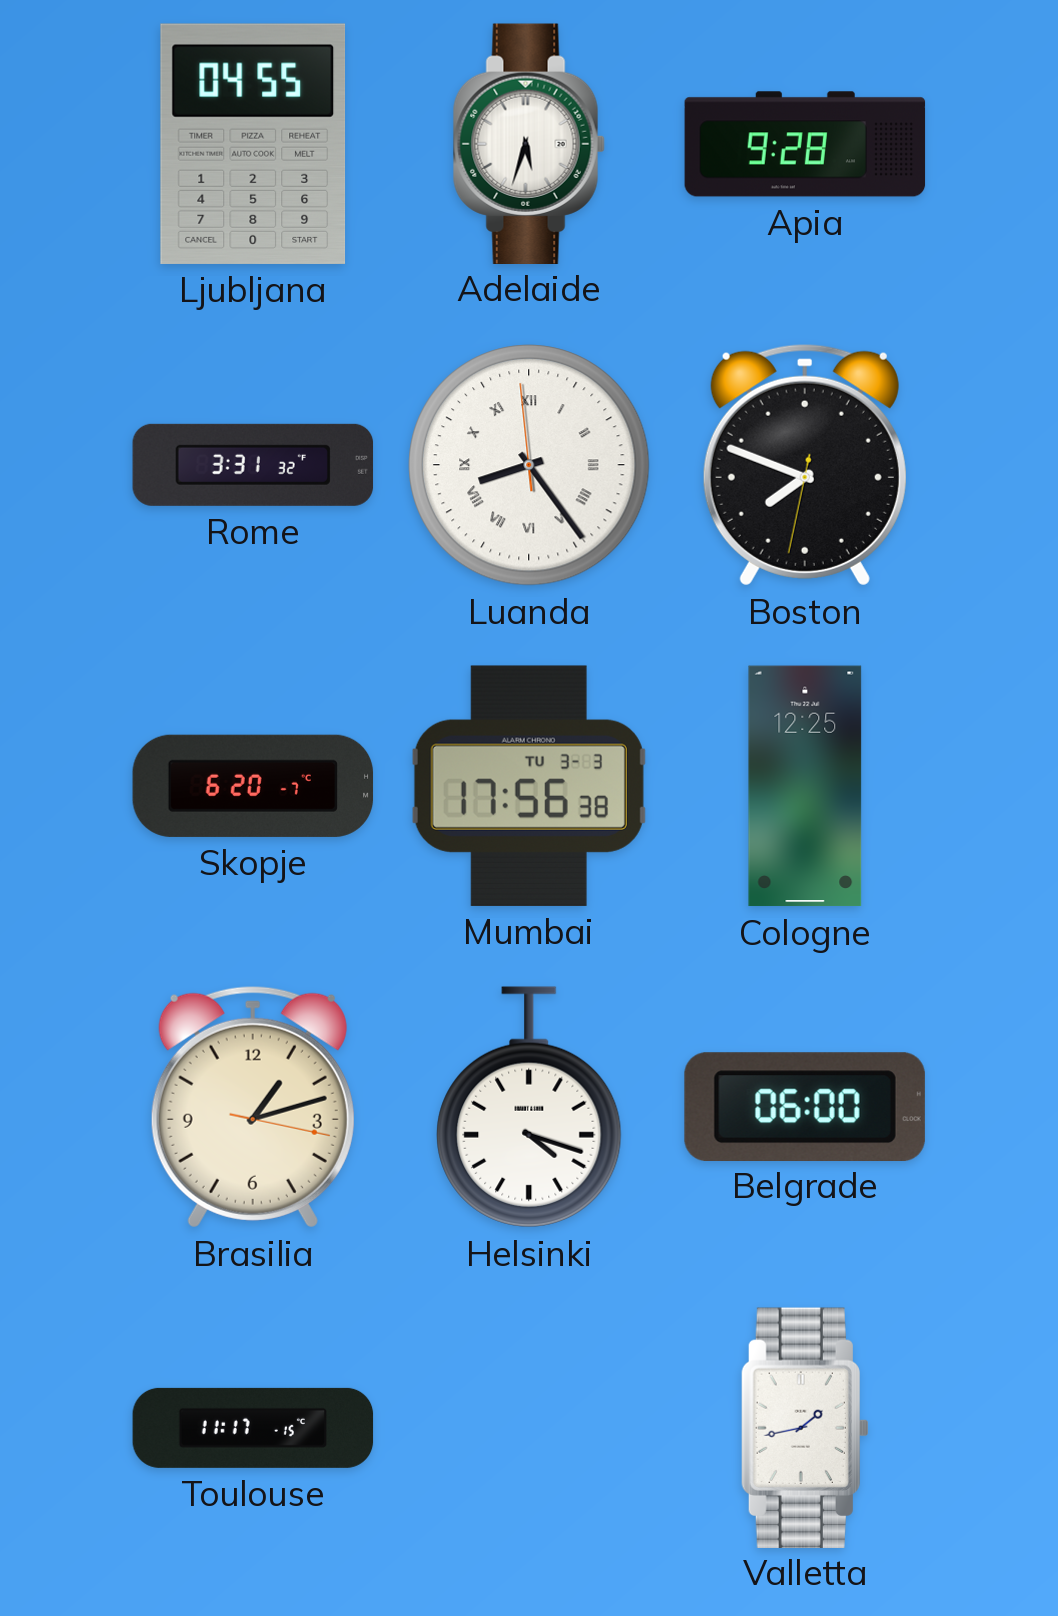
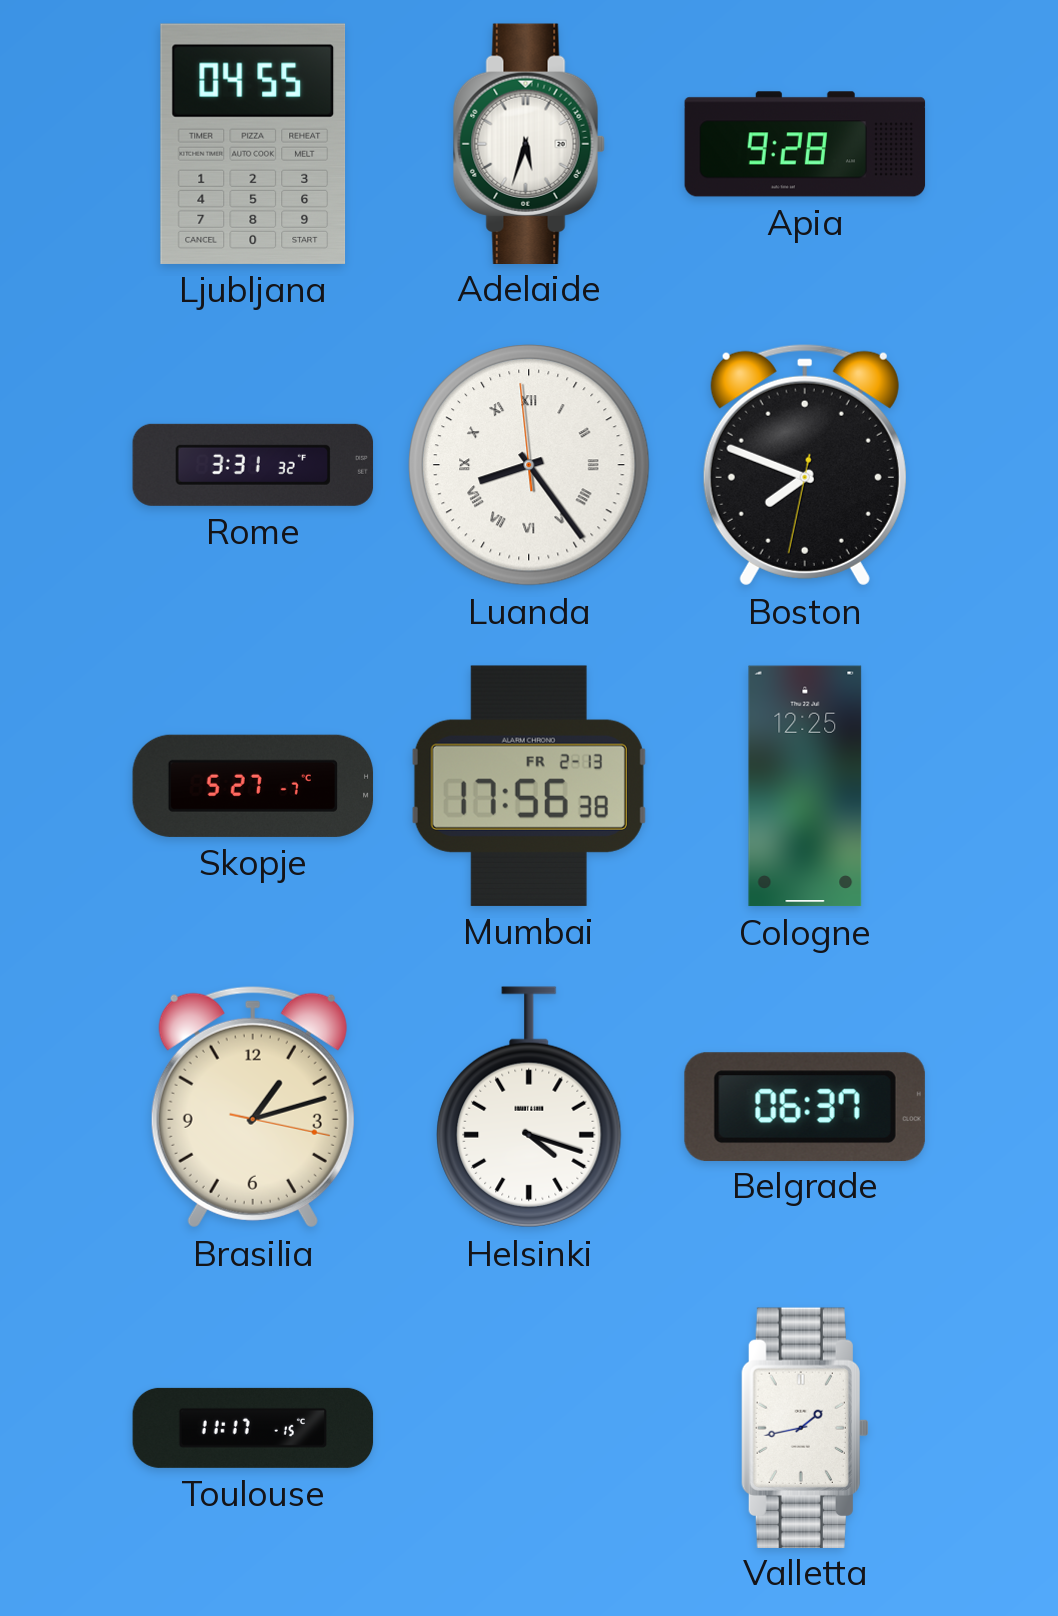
Skopje: 6:20 -> 5:27
Mumbai date: TU 3-3 -> FR 2-13
Belgrade: 06:00 -> 06:37
